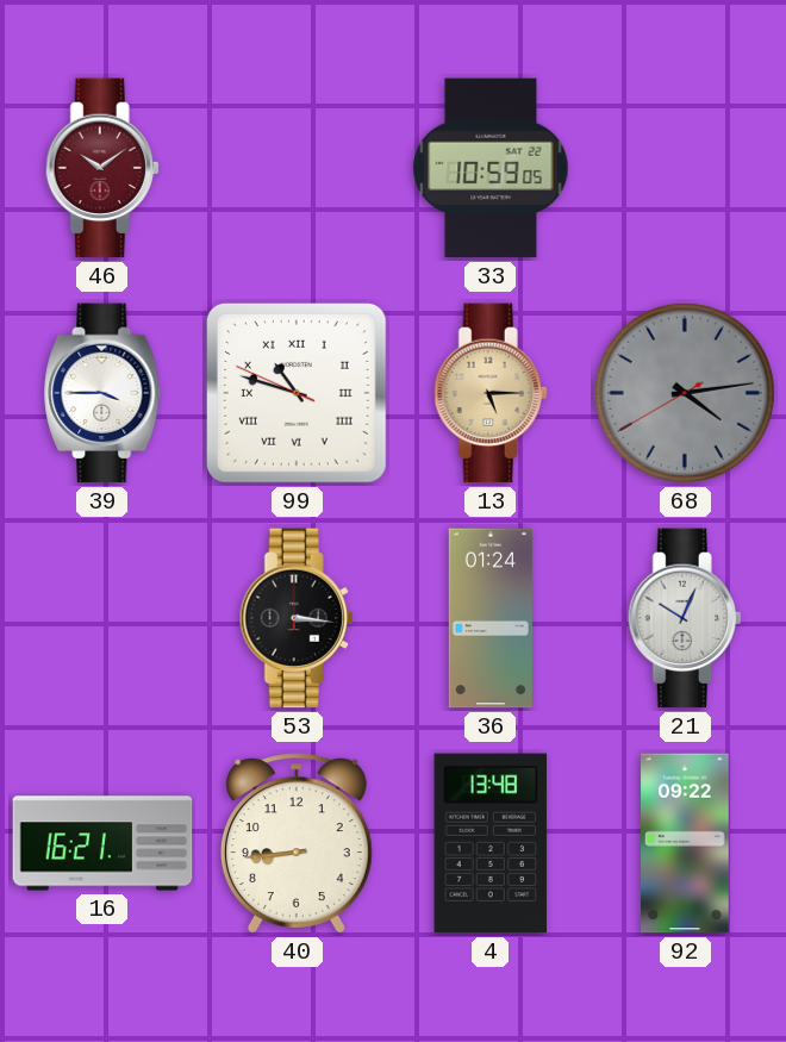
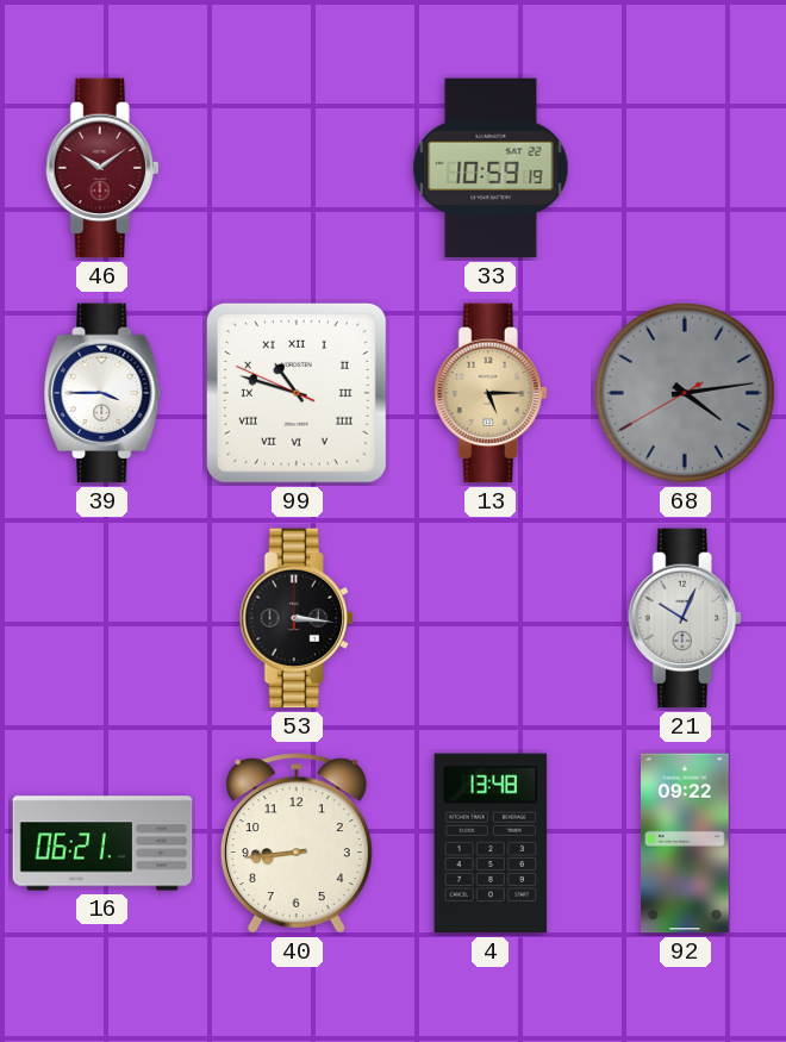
33: 10:59:05 -> 10:59:19
36: 01:24 -> none
16: 16:21 -> 06:21
